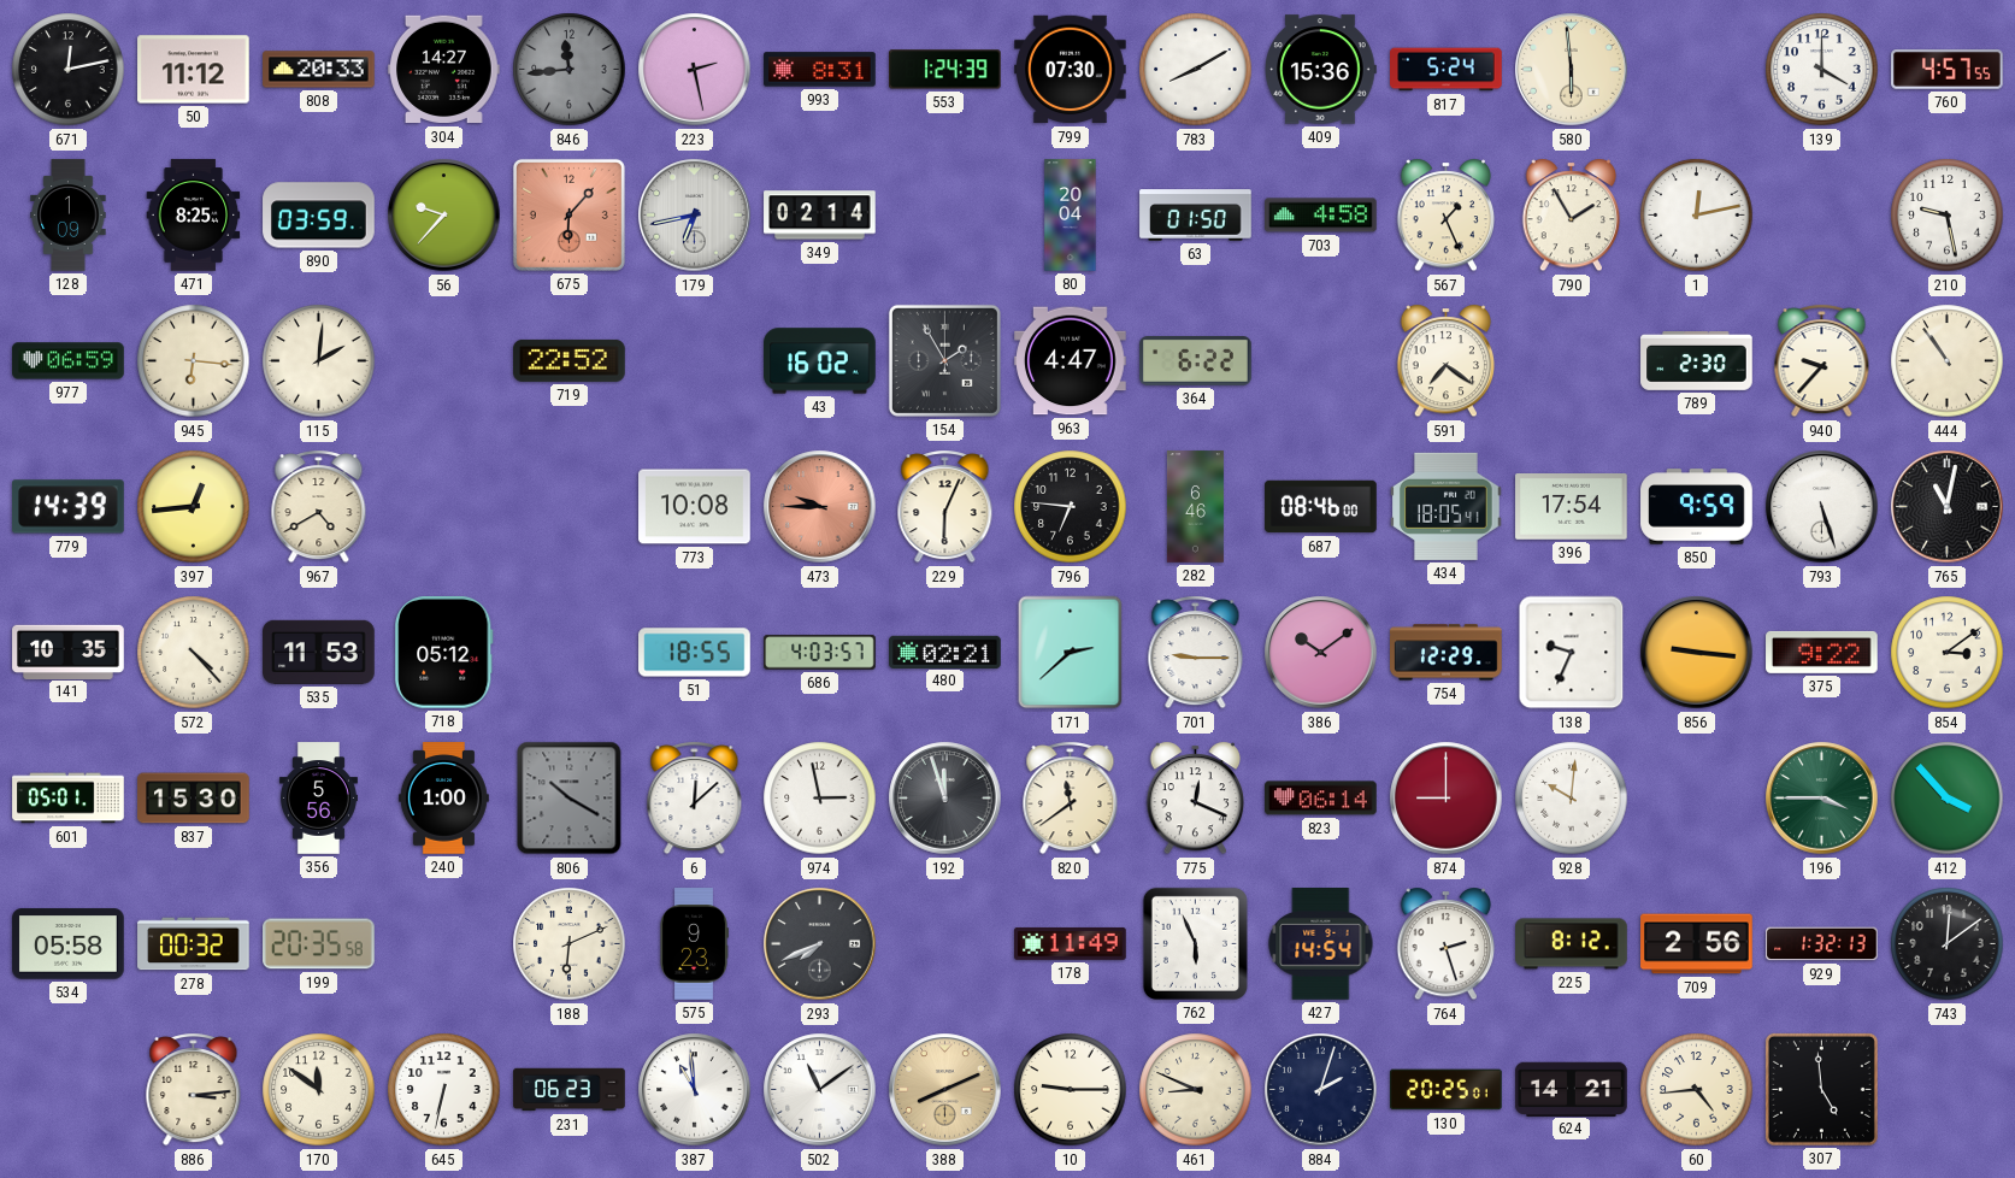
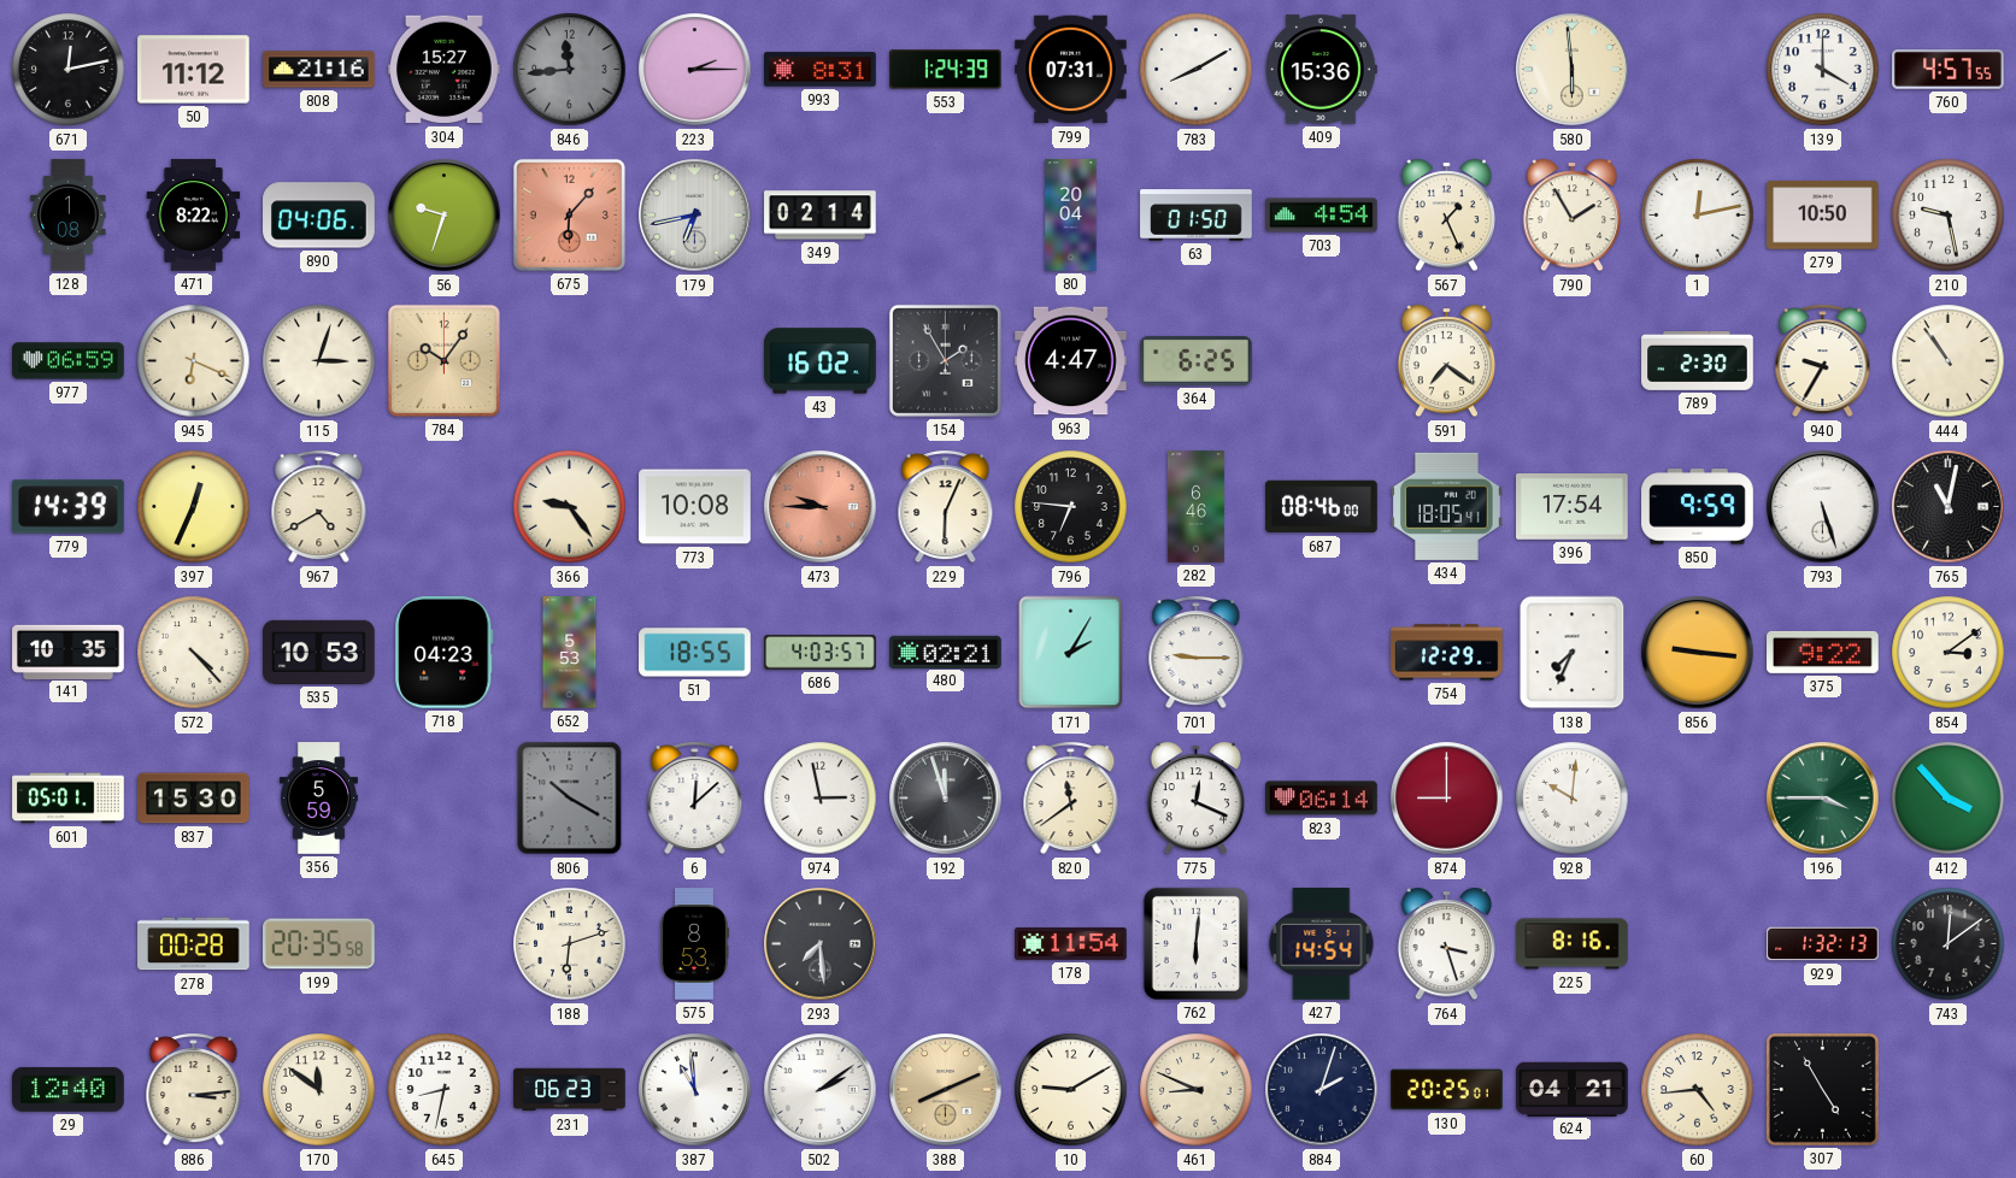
808: 20:33 -> 21:16
304: 14:27 -> 15:27
223: 2:28 -> 2:15
799: 07:30 -> 07:31
817: 5:24 -> none
128: 1:09 -> 1:08
471: 8:25 -> 8:22
890: 03:59 -> 04:06
56: 9:37 -> 9:33
703: 4:58 -> 4:54
279: none -> 10:50
945: 6:16 -> 6:19
115: 2:01 -> 3:03
784: none -> 10:06
719: 22:52 -> none
364: 6:22 -> 6:25
940: 9:37 -> 9:35
397: 12:44 -> 12:34
366: none -> 9:24
535: 11:53 -> 10:53
718: 05:12 -> 04:23
652: none -> 5:53
171: 2:38 -> 2:05
386: 10:09 -> none
138: 9:34 -> 7:34
356: 5:56 -> 5:59
240: 1:00 -> none
534: 05:58 -> none
278: 00:32 -> 00:28
188: 6:11 -> 6:12
575: 9:23 -> 8:53
293: 7:41 -> 7:29
178: 11:49 -> 11:54
762: 5:56 -> 6:01
764: 2:27 -> 3:27
225: 8:12 -> 8:16
709: 2:56 -> none
29: none -> 12:40
645: 6:32 -> 8:32
502: 11:09 -> 2:09
10: 9:15 -> 9:10
624: 14:21 -> 04:21
307: 4:59 -> 4:55
